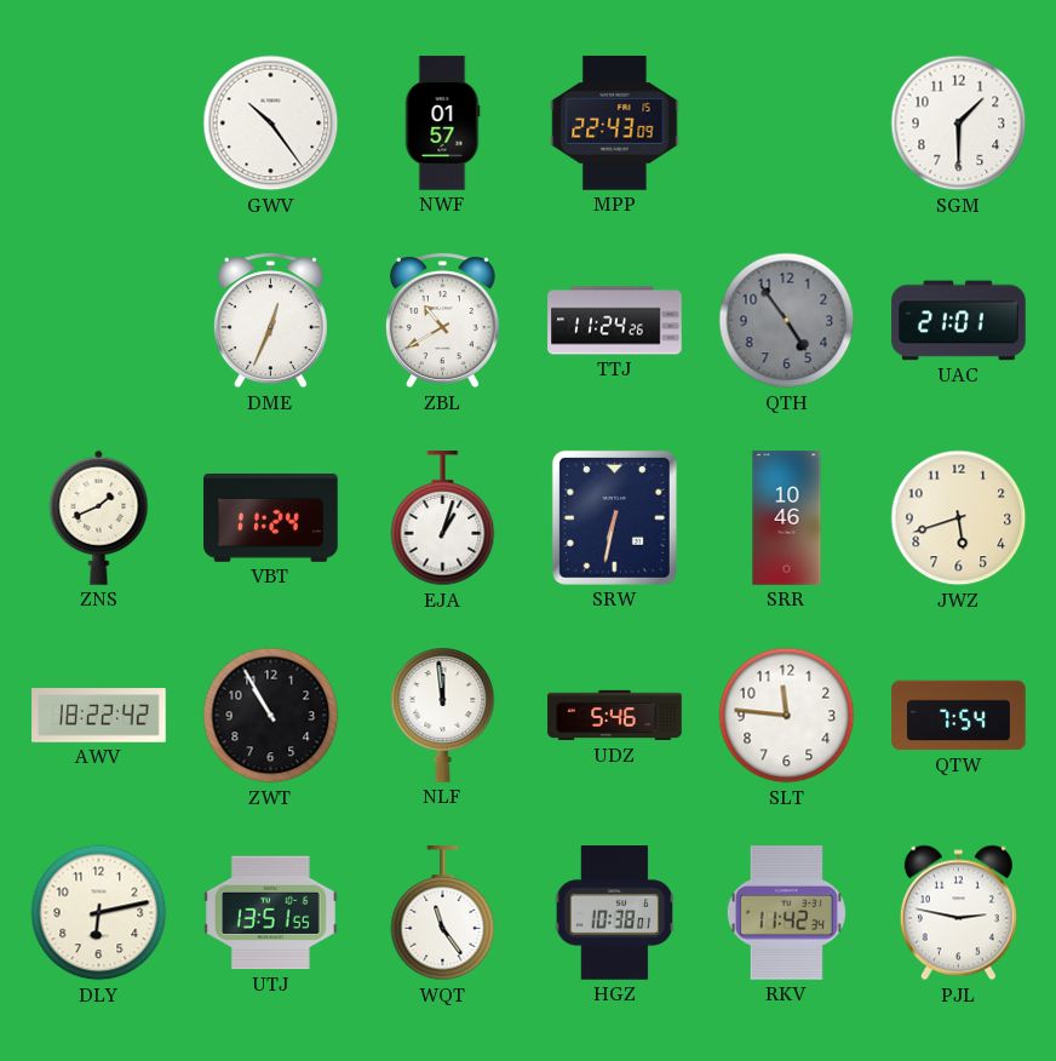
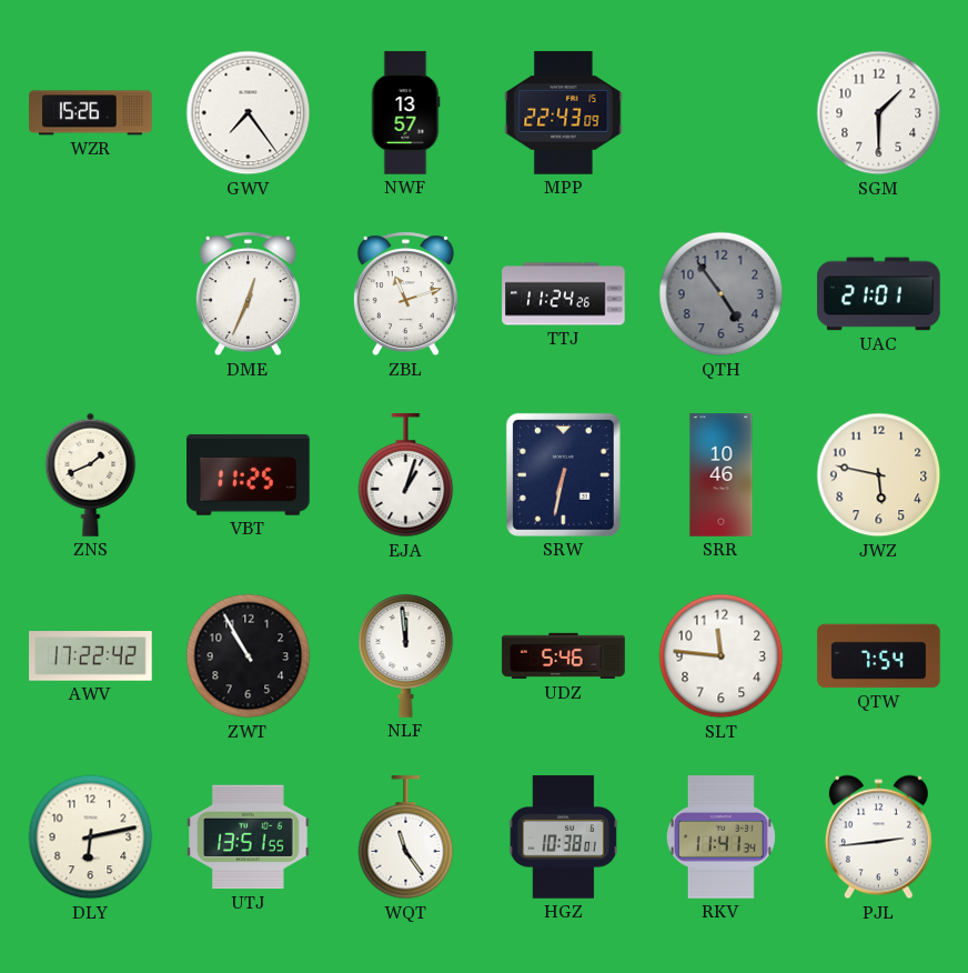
WZR: none -> 15:26
GWV: 10:24 -> 7:24
NWF: 01:57 -> 13:57
ZBL: 10:40 -> 11:12
VBT: 11:24 -> 11:25
JWZ: 5:42 -> 5:47
AWV: 18:22 -> 17:22
RKV: 11:42 -> 11:41
PJL: 2:47 -> 2:44
